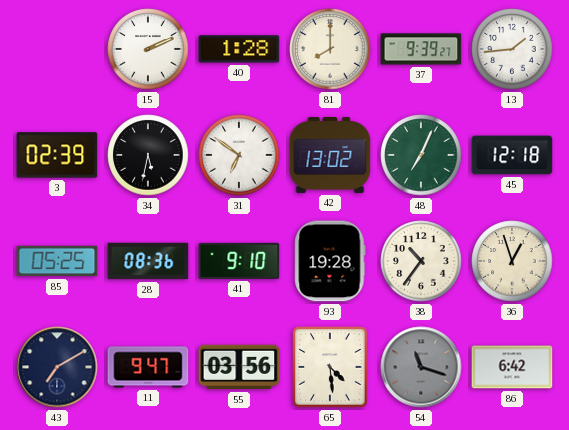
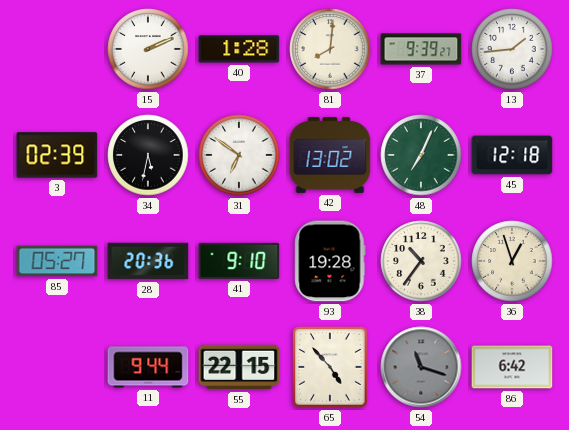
81: 8:00 -> 8:01
85: 05:25 -> 05:27
28: 08:36 -> 20:36
43: 7:10 -> none
11: 9:47 -> 9:44
55: 03:56 -> 22:15
65: 4:29 -> 4:53
